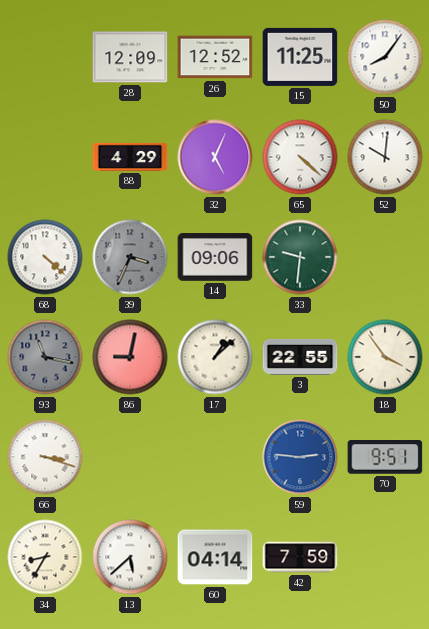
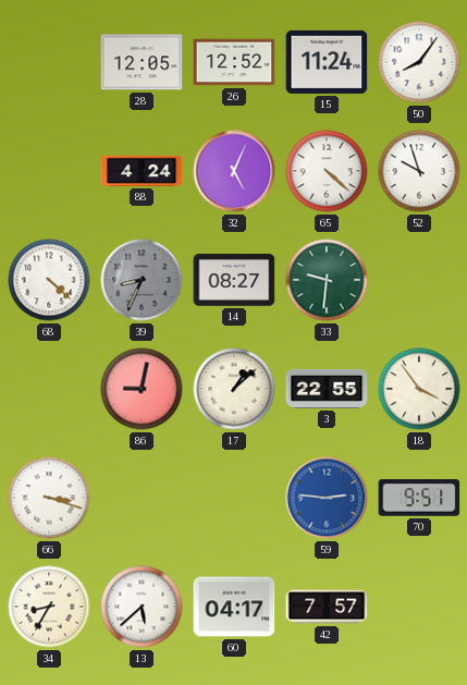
28: 12:09 -> 12:05
15: 11:25 -> 11:24
88: 4:29 -> 4:24
52: 10:01 -> 9:57
39: 3:34 -> 8:34
14: 09:06 -> 08:27
93: 11:17 -> none
60: 04:14 -> 04:17
42: 7:59 -> 7:57
